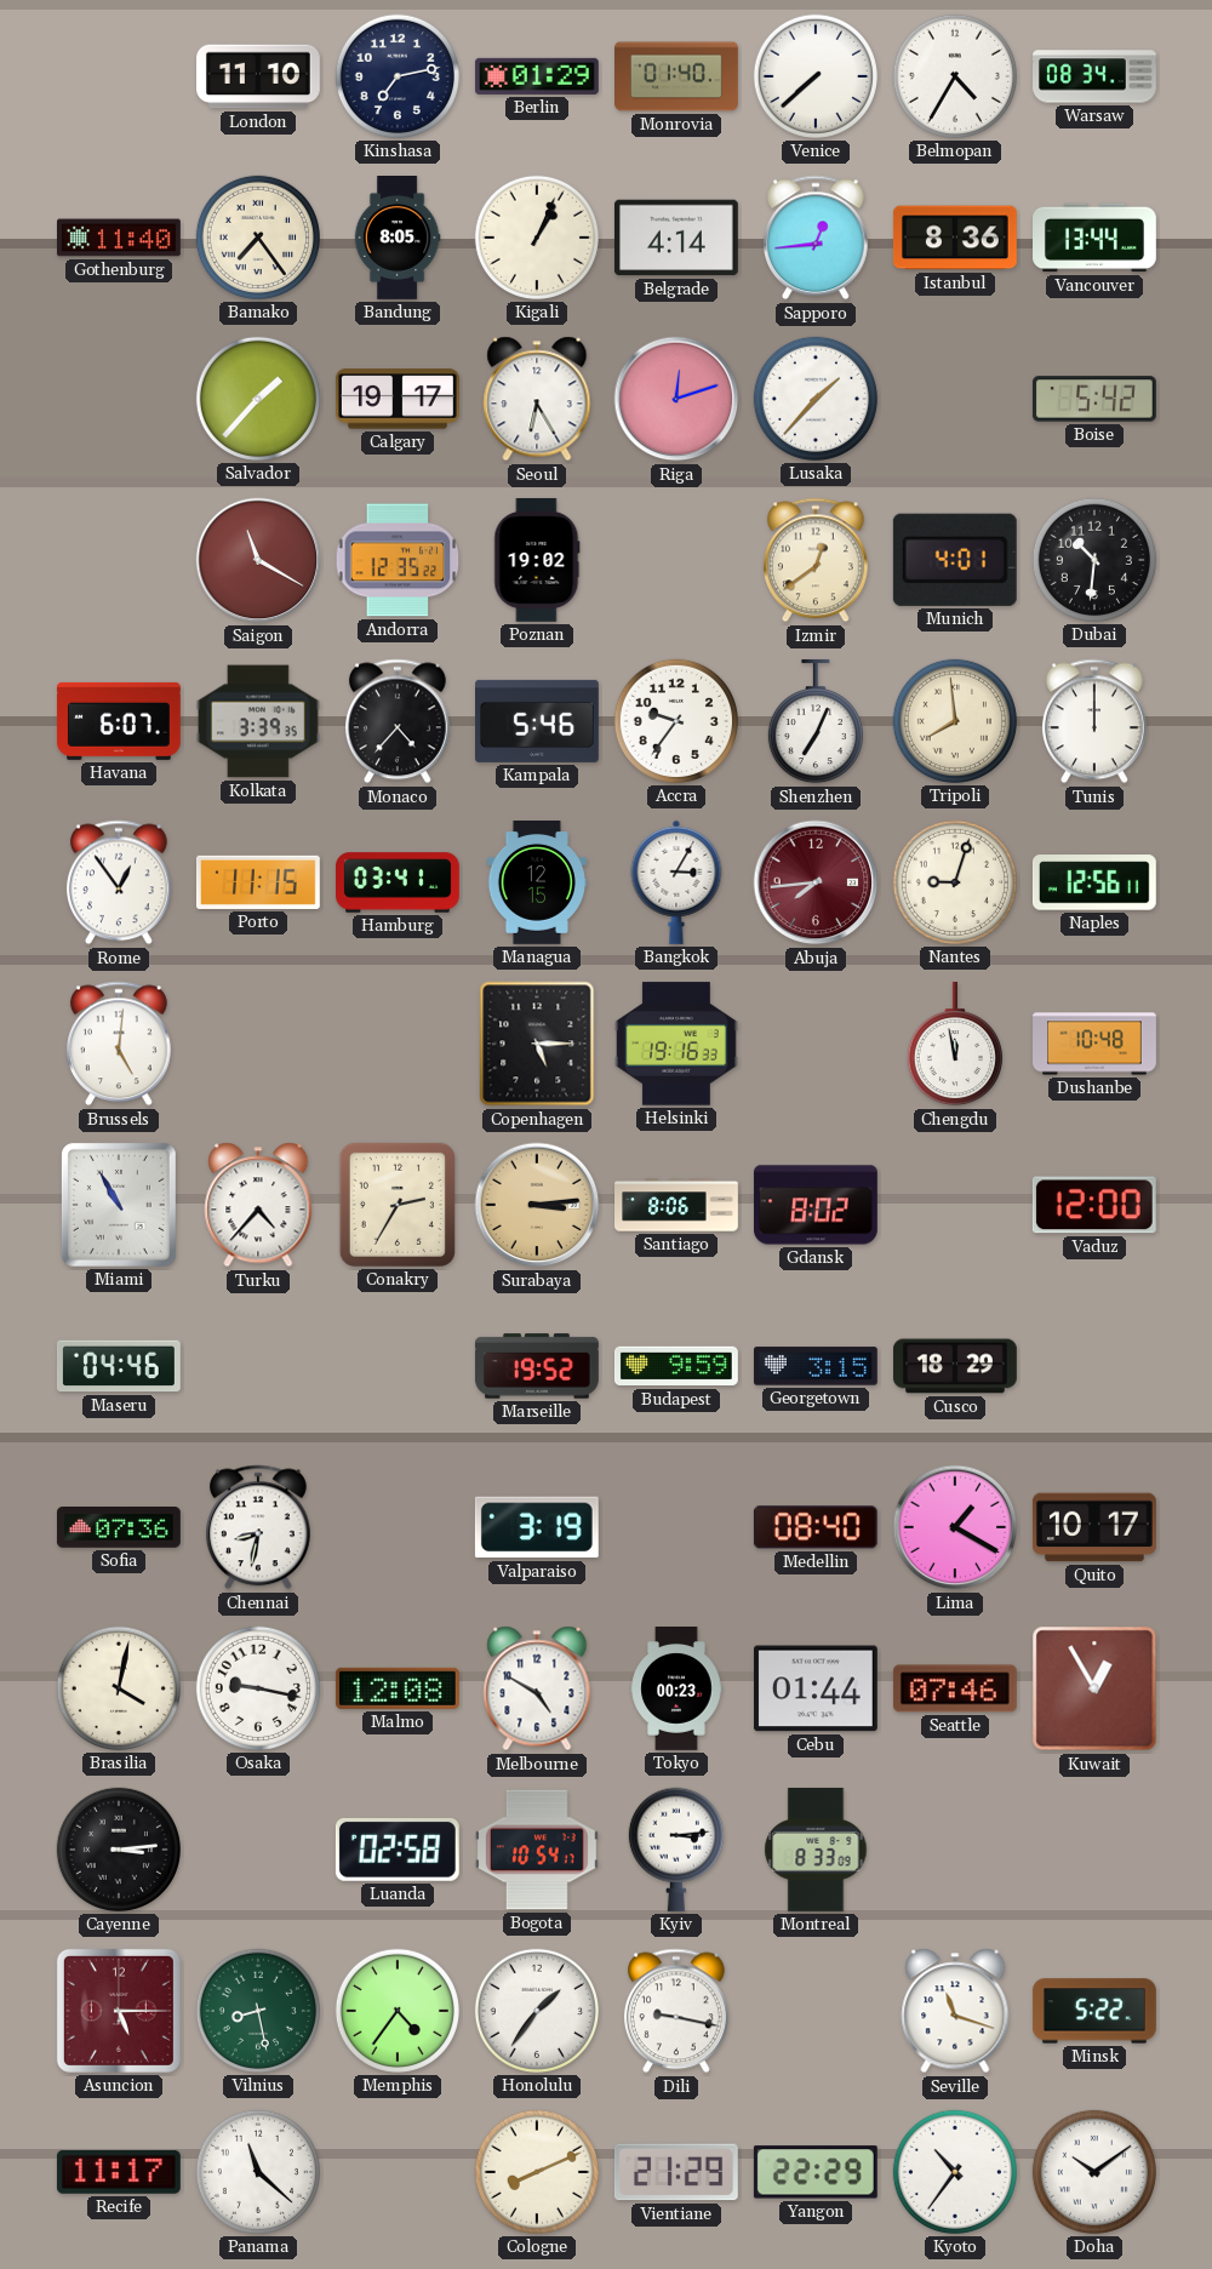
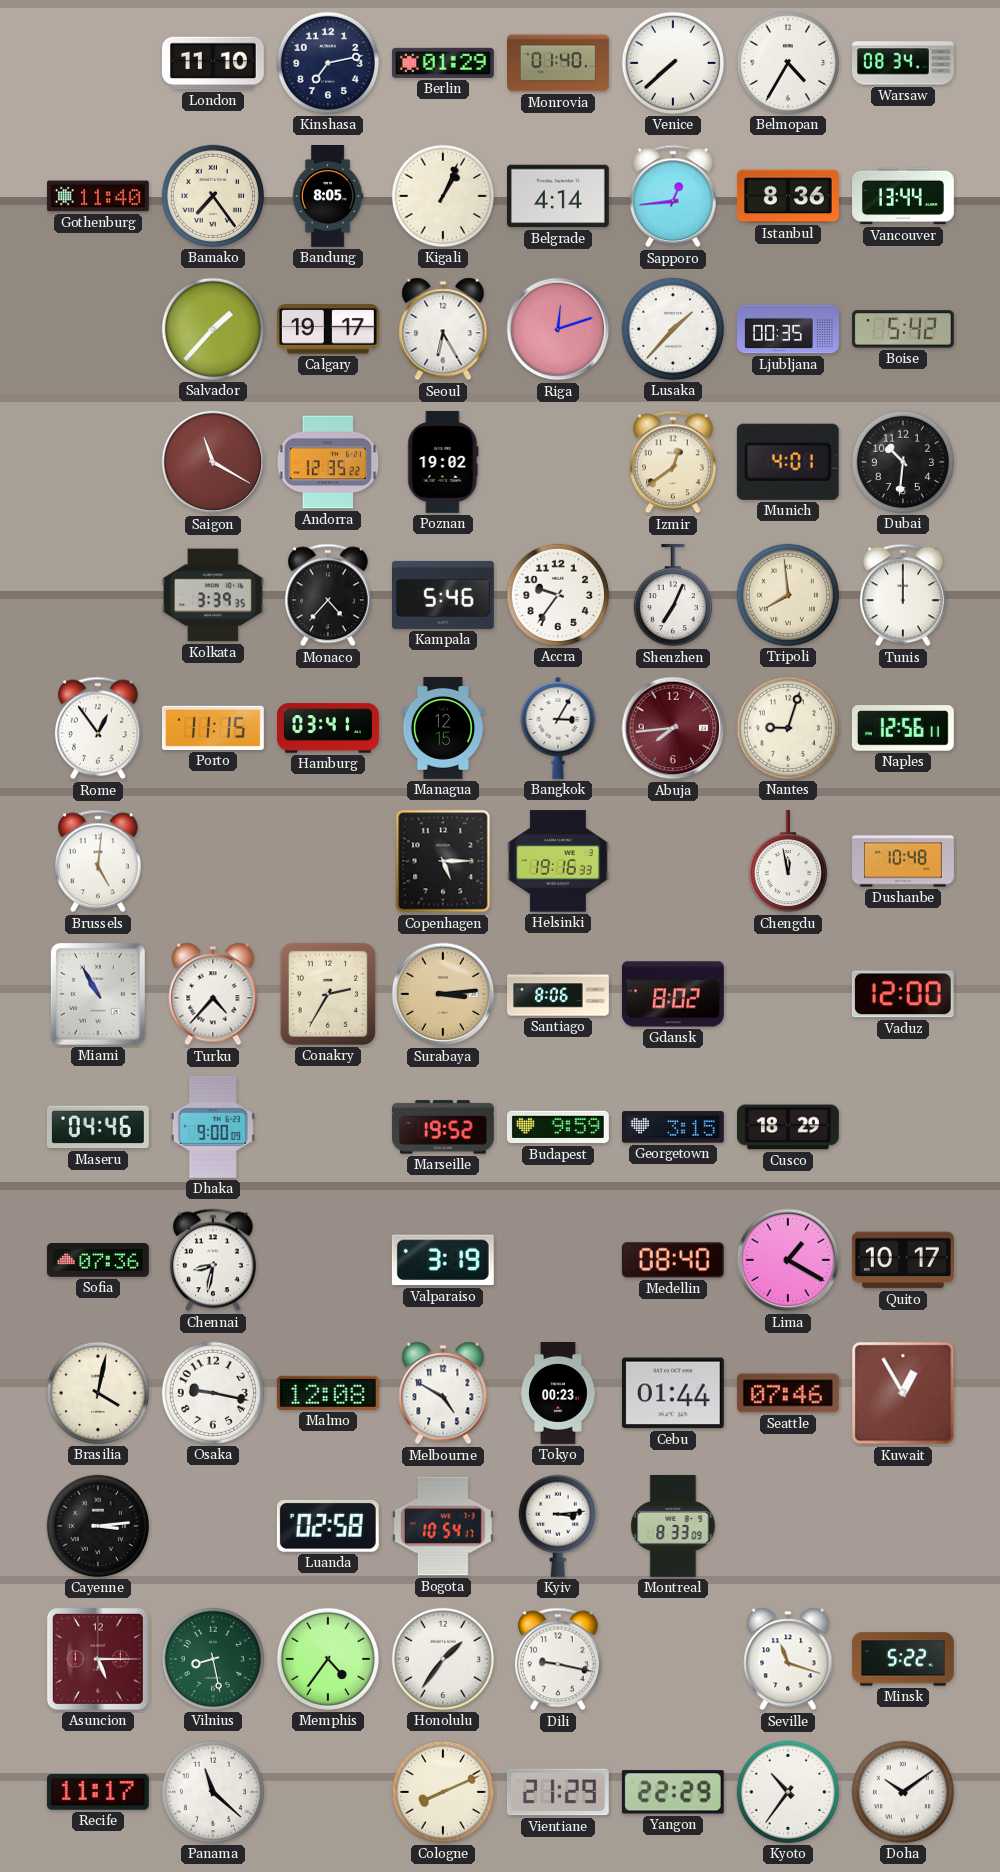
Ljubljana: none -> 00:35
Havana: 6:07 -> none
Dhaka: none -> 9:00
